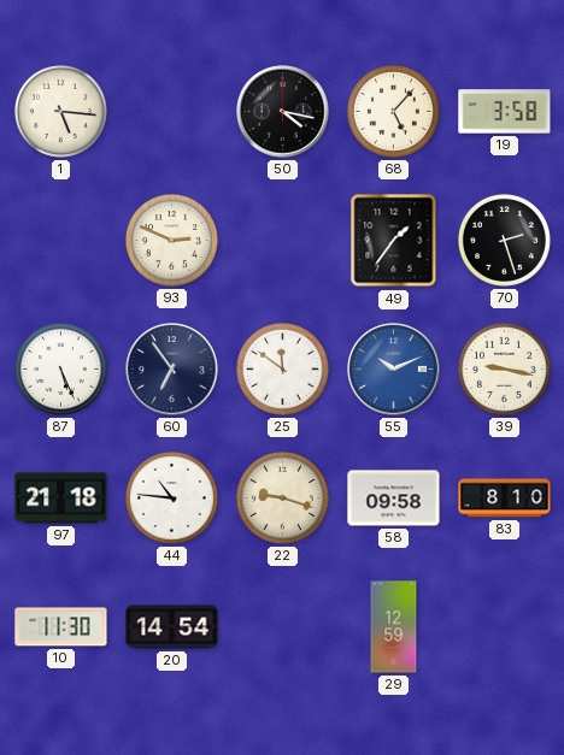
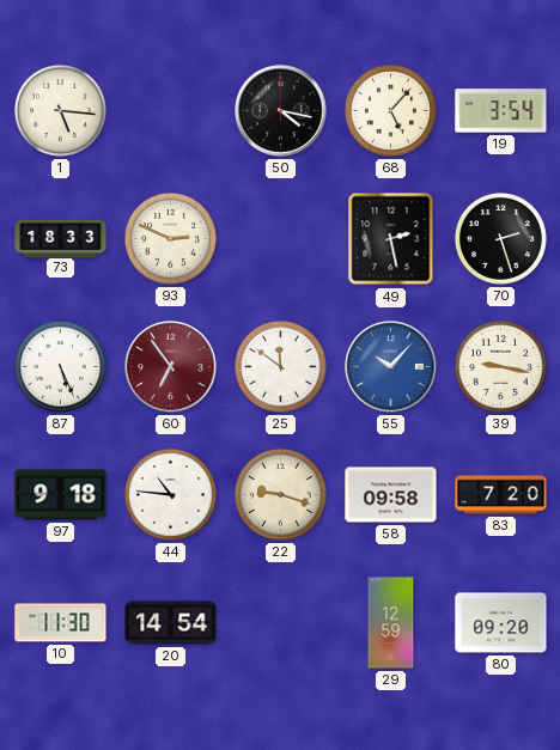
19: 3:58 -> 3:54
73: none -> 18:33
49: 1:36 -> 2:28
60 dial: navy -> burgundy
55: 10:11 -> 10:07
97: 21:18 -> 9:18
83: 8:10 -> 7:20
80: none -> 09:20
